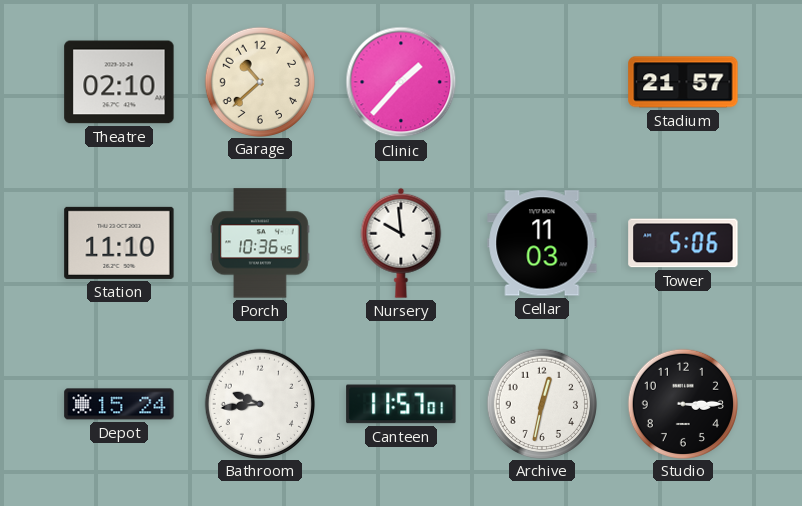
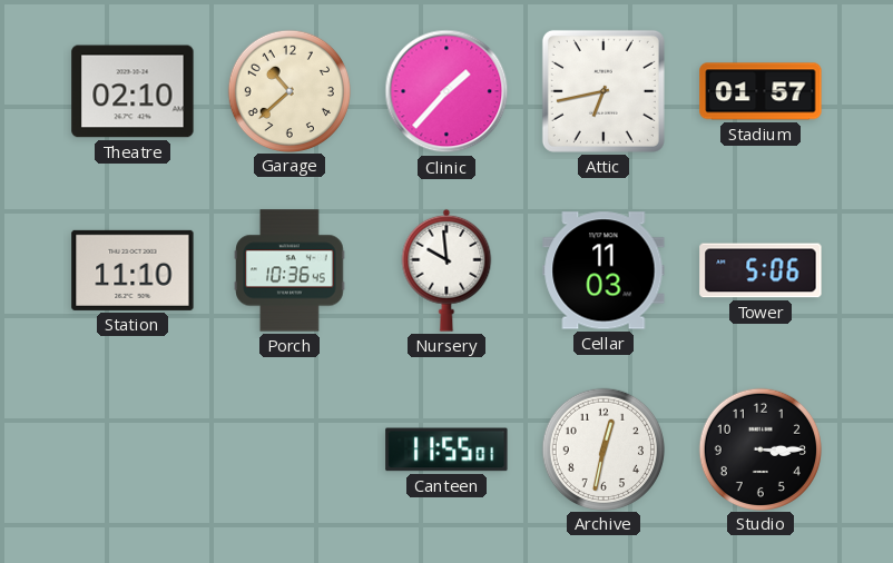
Attic: none -> 6:43
Stadium: 21:57 -> 01:57
Depot: 15:24 -> none
Bathroom: 9:44 -> none
Canteen: 11:57 -> 11:55
